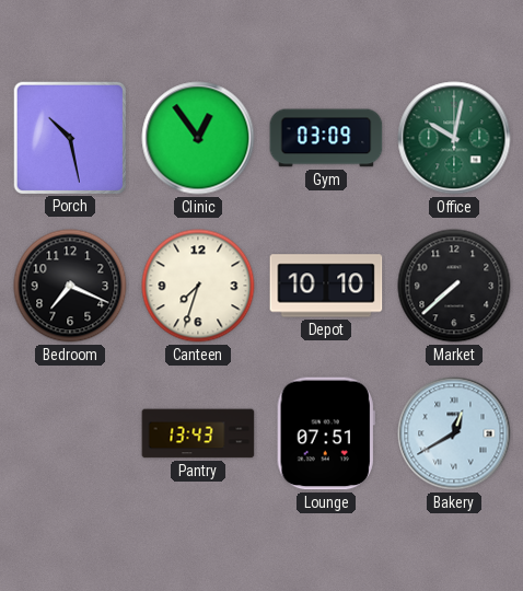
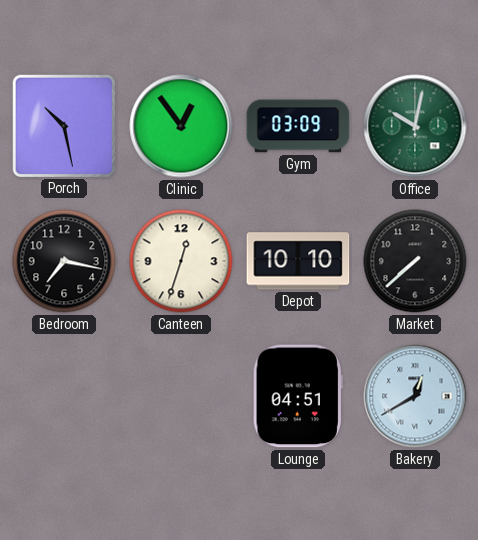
Bedroom: 7:19 -> 7:17
Canteen: 7:33 -> 12:33
Pantry: 13:43 -> none
Lounge: 07:51 -> 04:51
